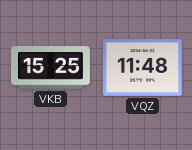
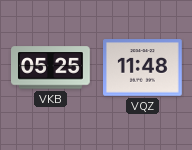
VKB: 15:25 -> 05:25
